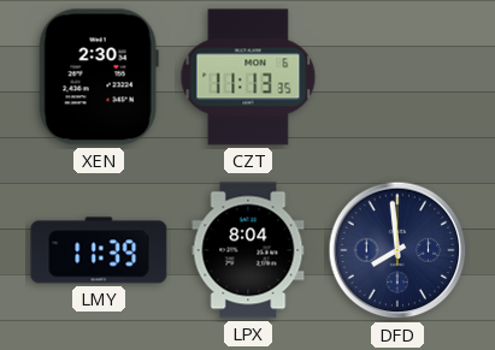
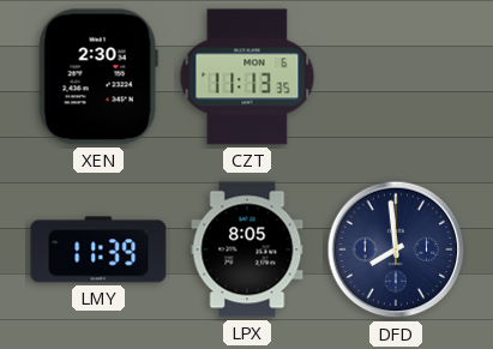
LPX: 8:04 -> 8:05
